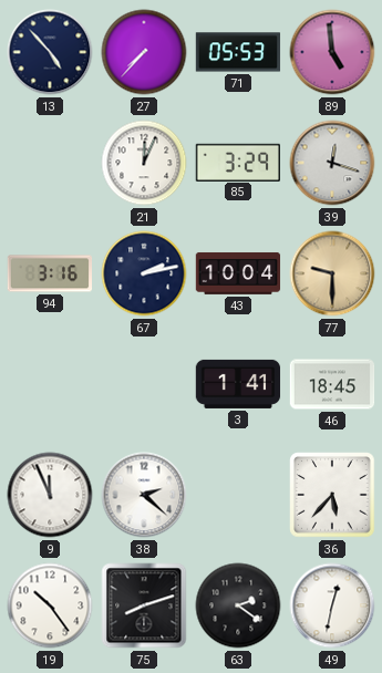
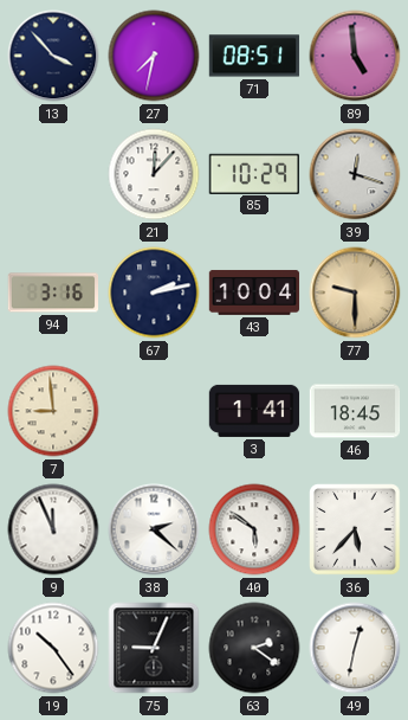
13: 4:53 -> 3:53
27: 7:37 -> 7:32
71: 05:53 -> 08:51
21: 12:04 -> 12:07
85: 3:29 -> 10:29
7: none -> 8:59
40: none -> 5:51
75: 8:12 -> 9:04
